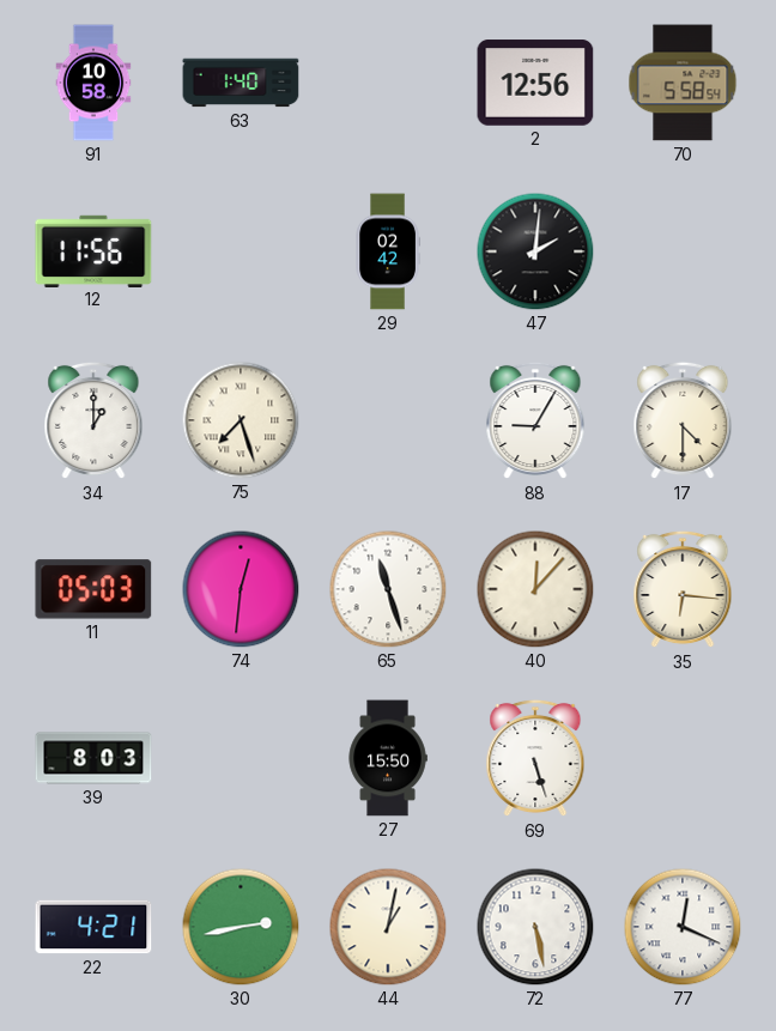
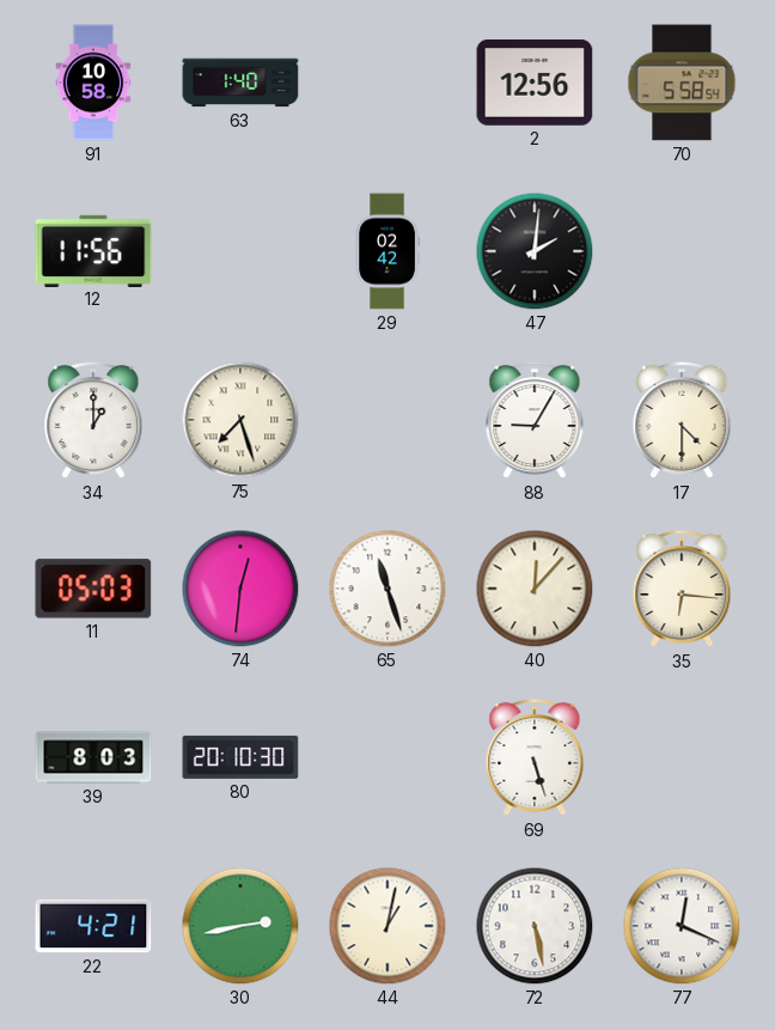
80: none -> 20:10
27: 15:50 -> none
